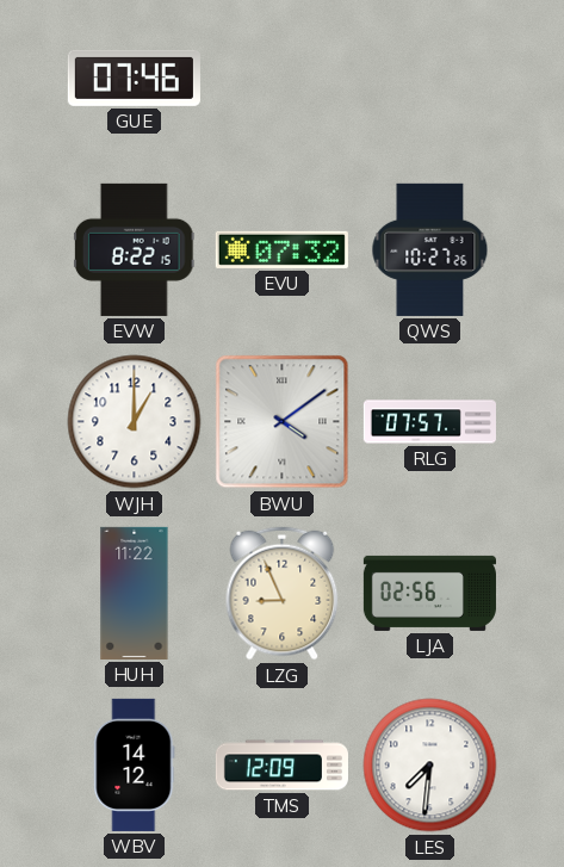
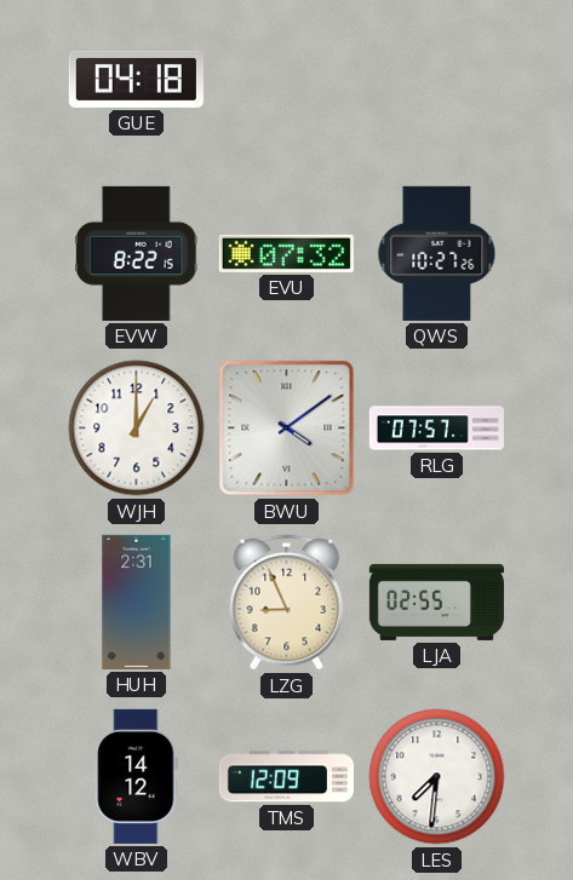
GUE: 07:46 -> 04:18
HUH: 11:22 -> 2:31
LJA: 02:56 -> 02:55
